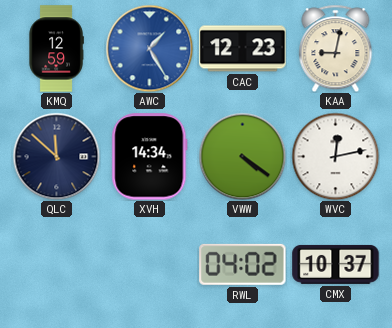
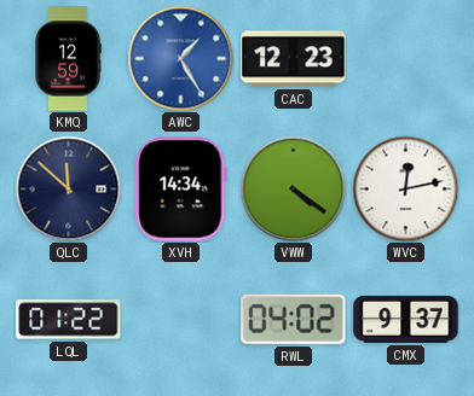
KAA: 9:02 -> none
LQL: none -> 01:22
CMX: 10:37 -> 9:37
